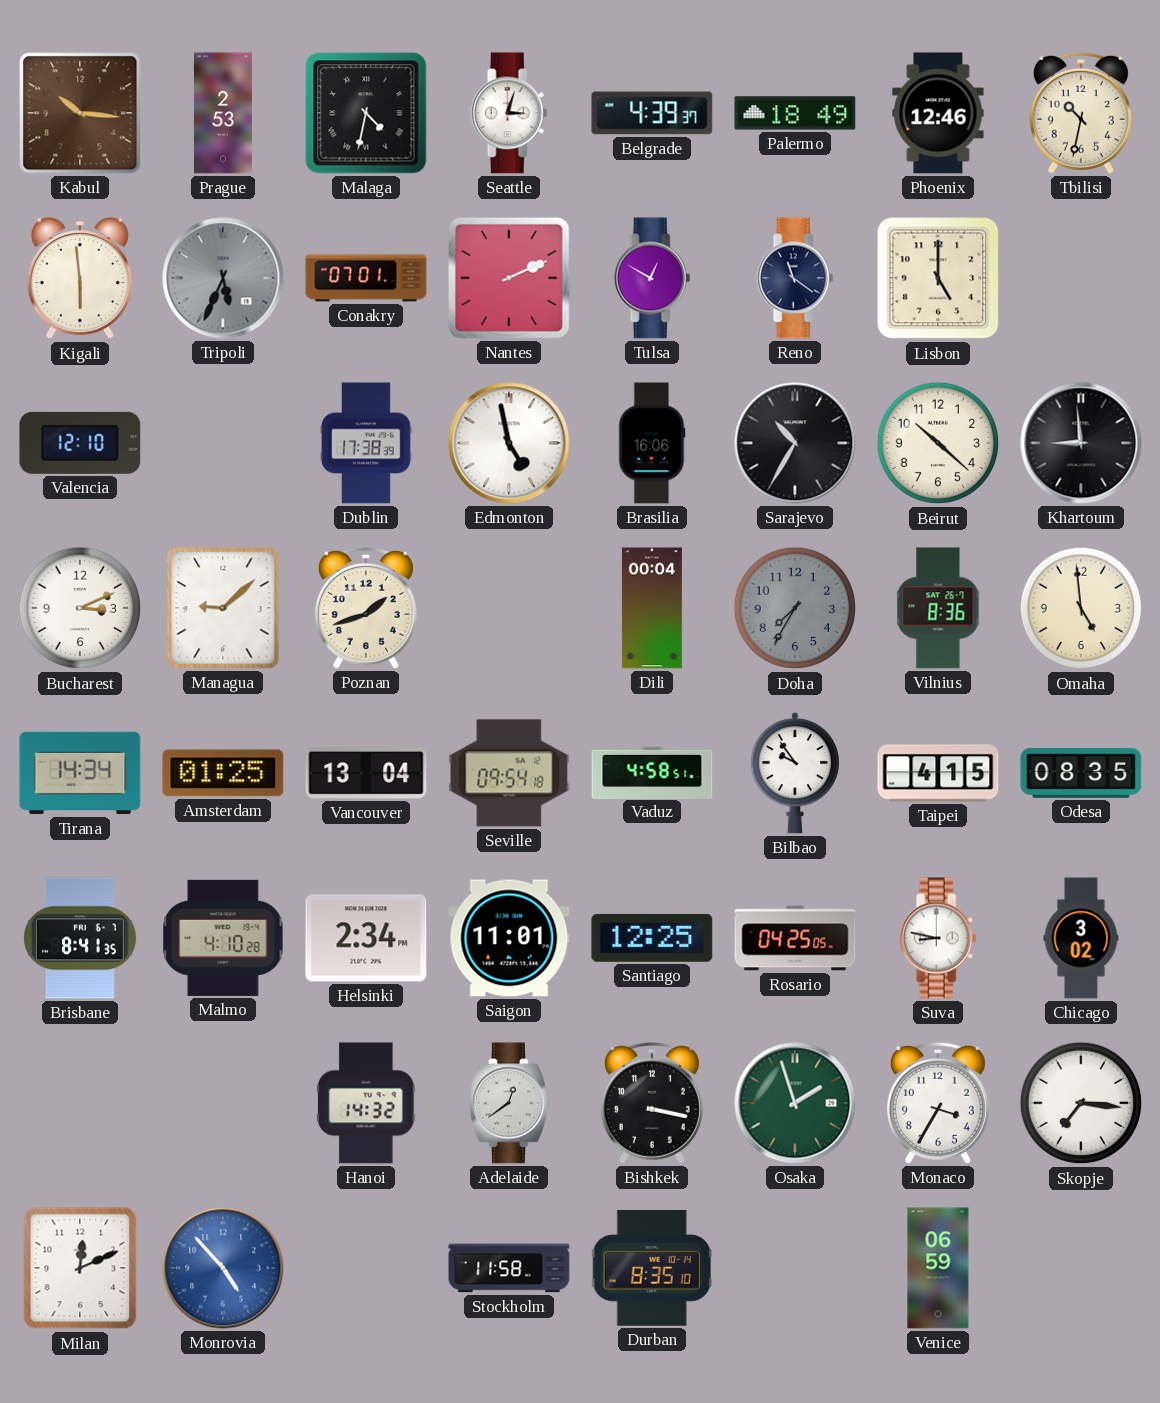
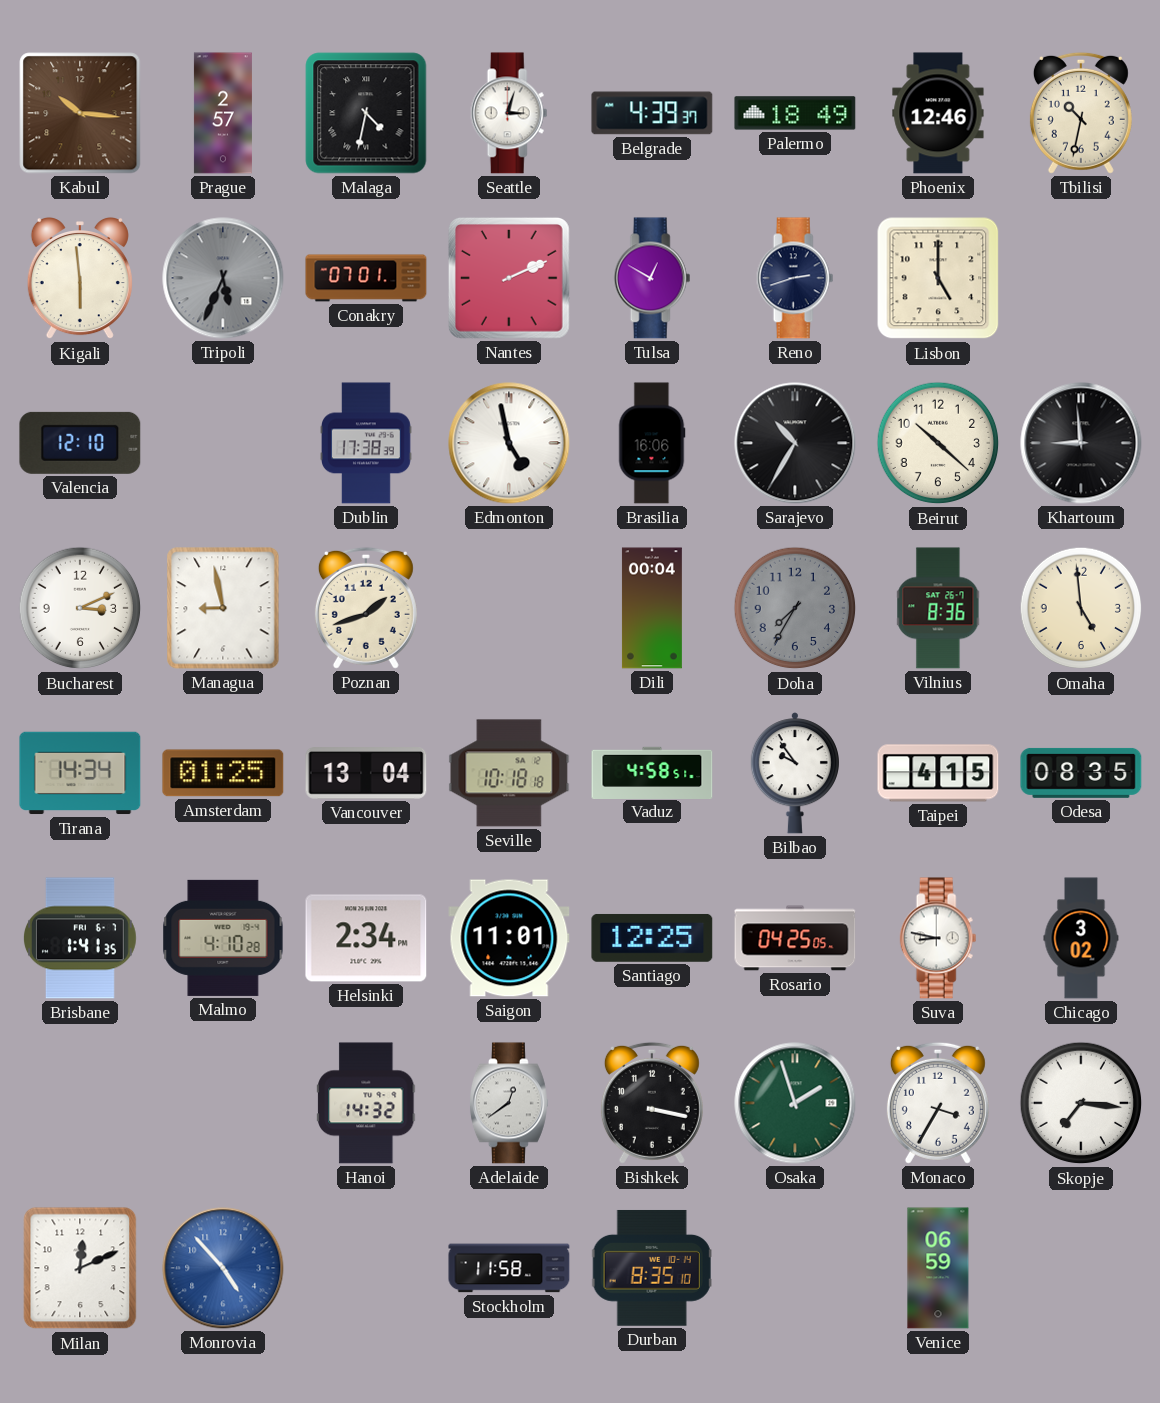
Prague: 2:53 -> 2:57
Reno: 11:21 -> 2:42
Managua: 9:08 -> 8:58
Seville: 09:54 -> 10:18
Brisbane: 8:41 -> 1:41
